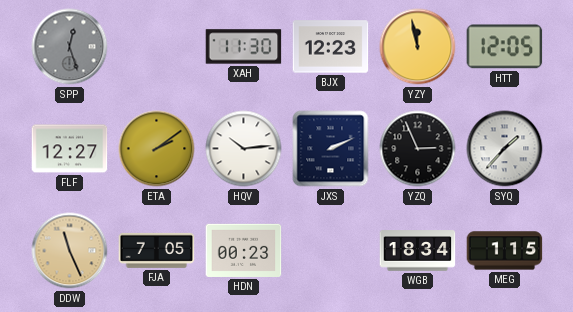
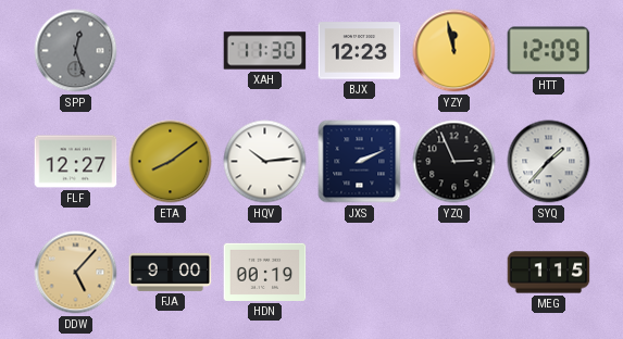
HTT: 12:05 -> 12:09
ETA: 2:09 -> 8:09
DDW: 11:26 -> 5:07
FJA: 7:05 -> 9:00
HDN: 00:23 -> 00:19
WGB: 18:34 -> none
